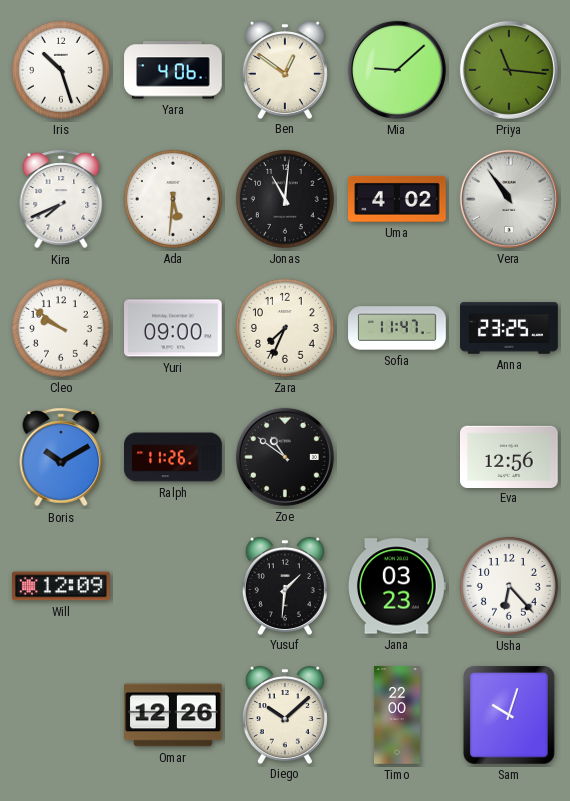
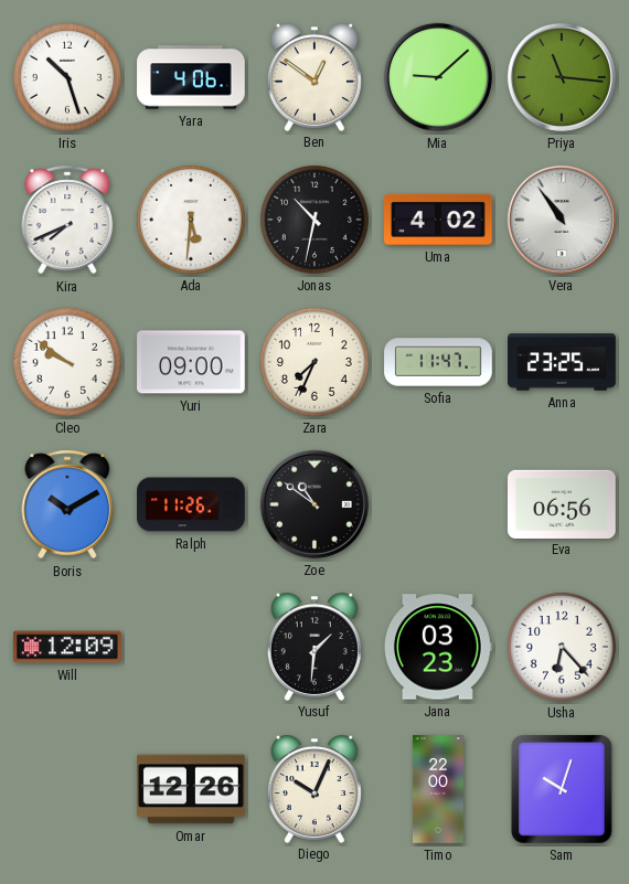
Jonas: 11:01 -> 10:32
Eva: 12:56 -> 06:56
Diego: 10:08 -> 10:04
